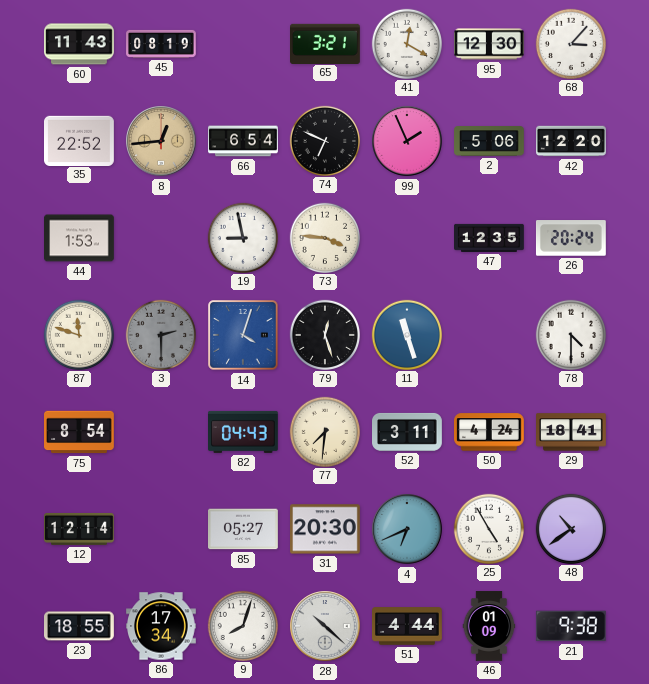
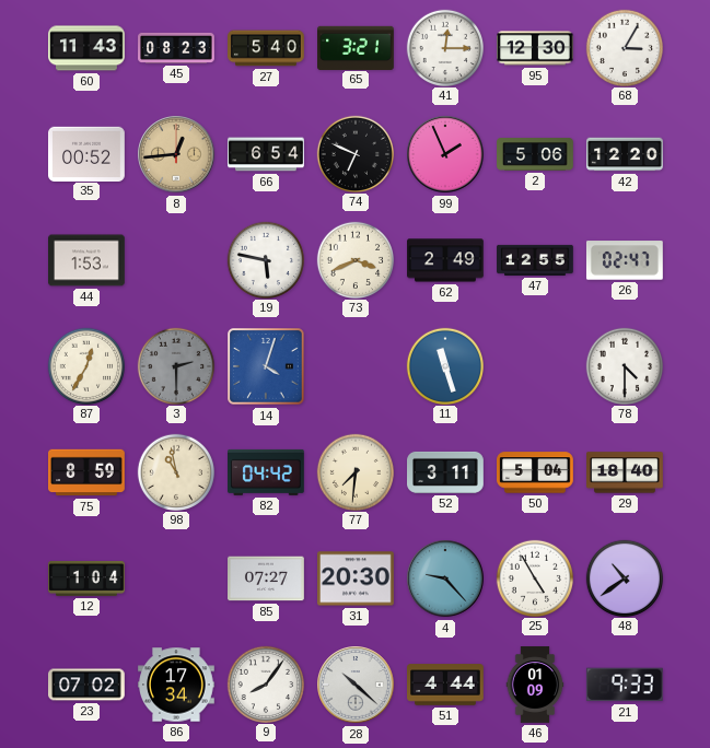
45: 08:19 -> 08:23
27: none -> 5:40
41: 12:20 -> 12:15
68: 3:07 -> 3:05
35: 22:52 -> 00:52
19: 8:58 -> 5:47
73: 3:46 -> 3:41
62: none -> 2:49
47: 12:35 -> 12:55
26: 20:24 -> 02:47
87: 11:48 -> 12:35
79: 12:27 -> none
75: 8:54 -> 8:59
98: none -> 10:58
82: 04:43 -> 04:42
50: 4:24 -> 5:04
29: 18:41 -> 18:40
12: 12:14 -> 1:04
85: 05:27 -> 07:27
4: 6:41 -> 9:23
23: 18:55 -> 07:02
9: 8:03 -> 8:06
21: 9:38 -> 9:33
